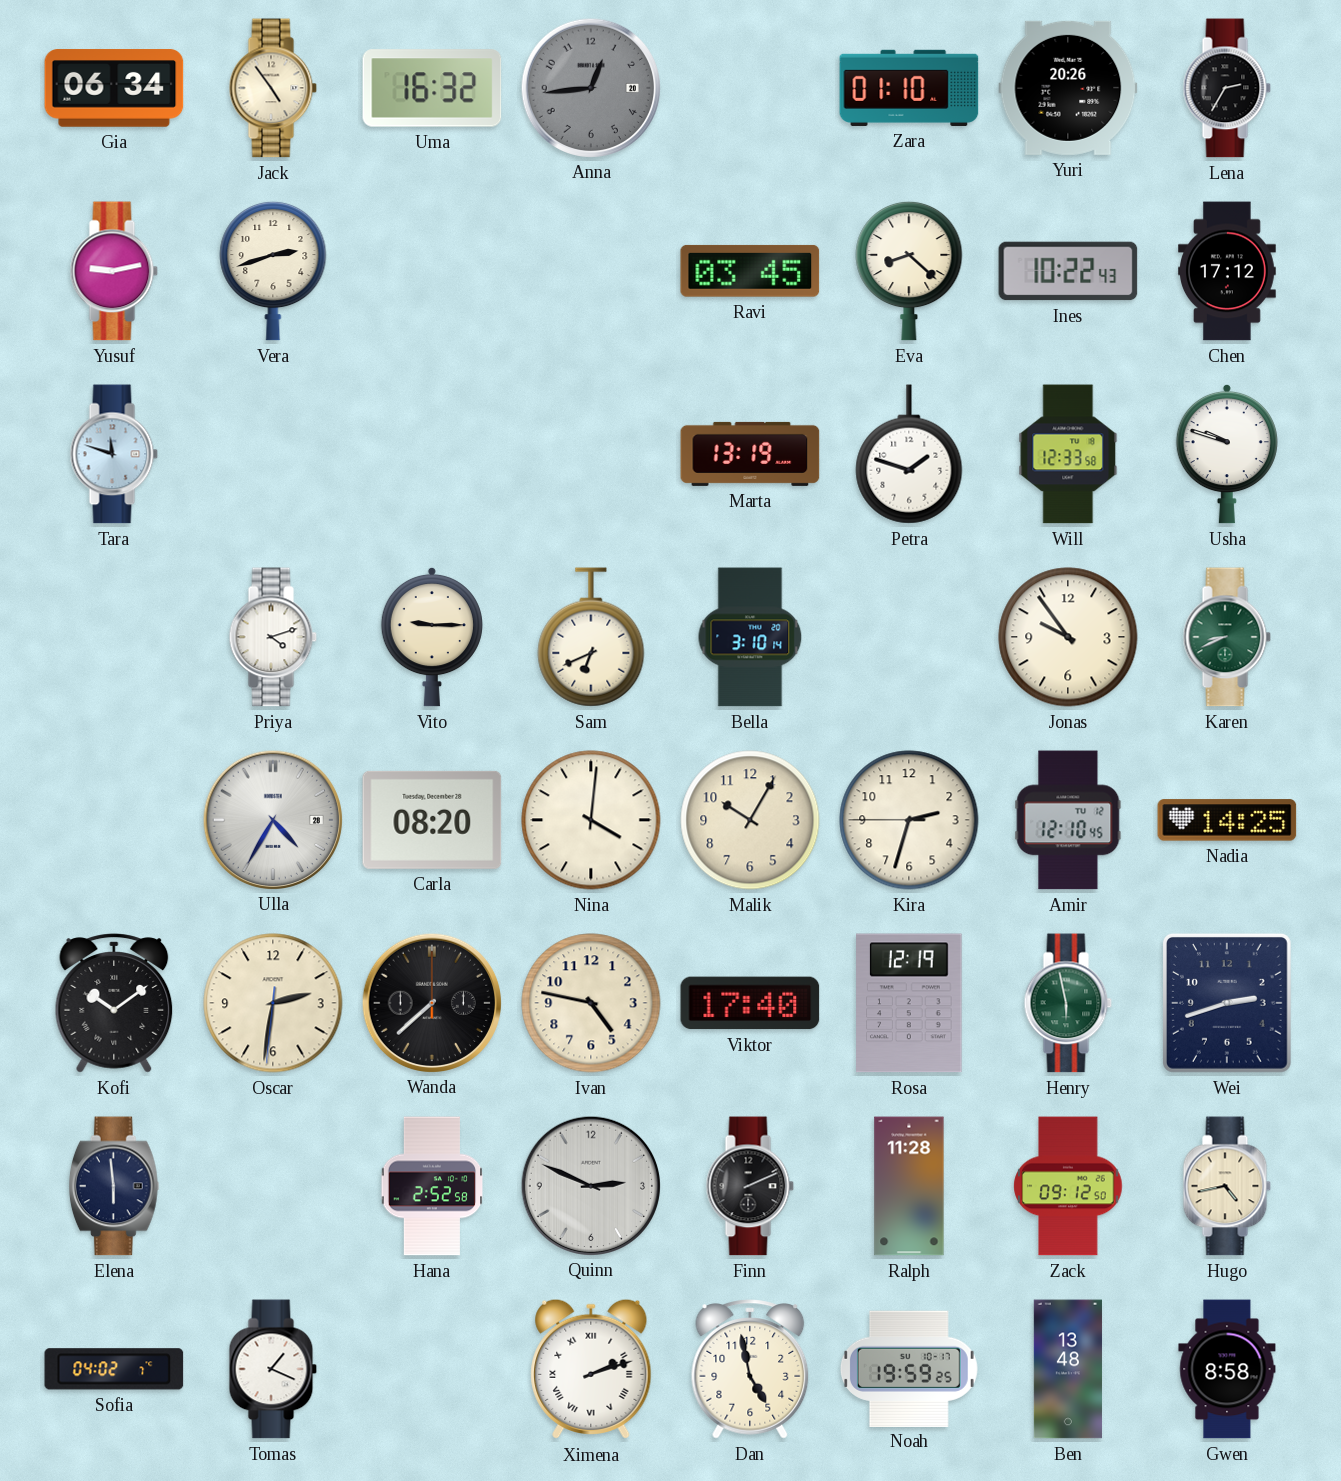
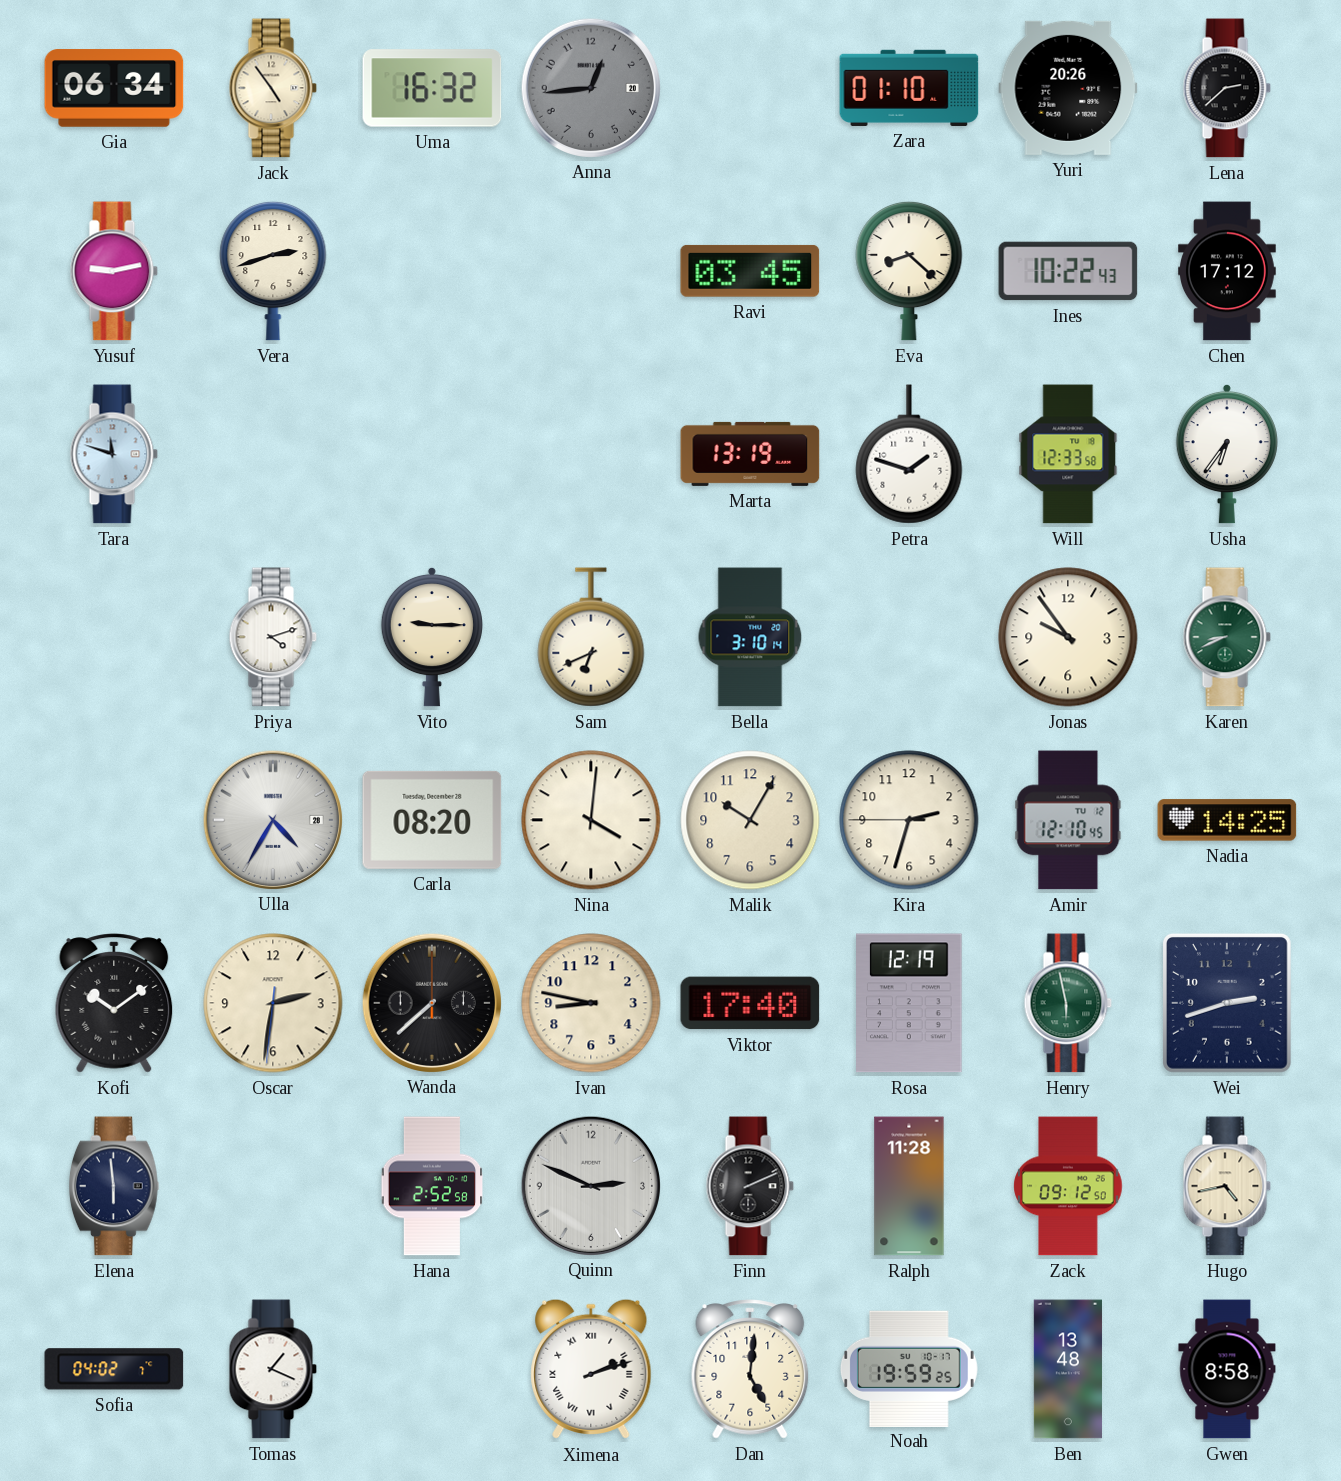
Lena: 2:35 -> 2:38
Usha: 9:48 -> 6:36
Ivan: 4:47 -> 8:47
Dan: 4:58 -> 5:01
